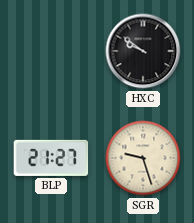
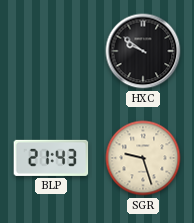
BLP: 21:27 -> 21:43
